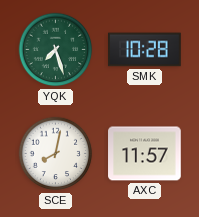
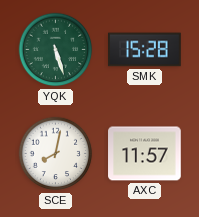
YQK: 7:27 -> 5:27
SMK: 10:28 -> 15:28
